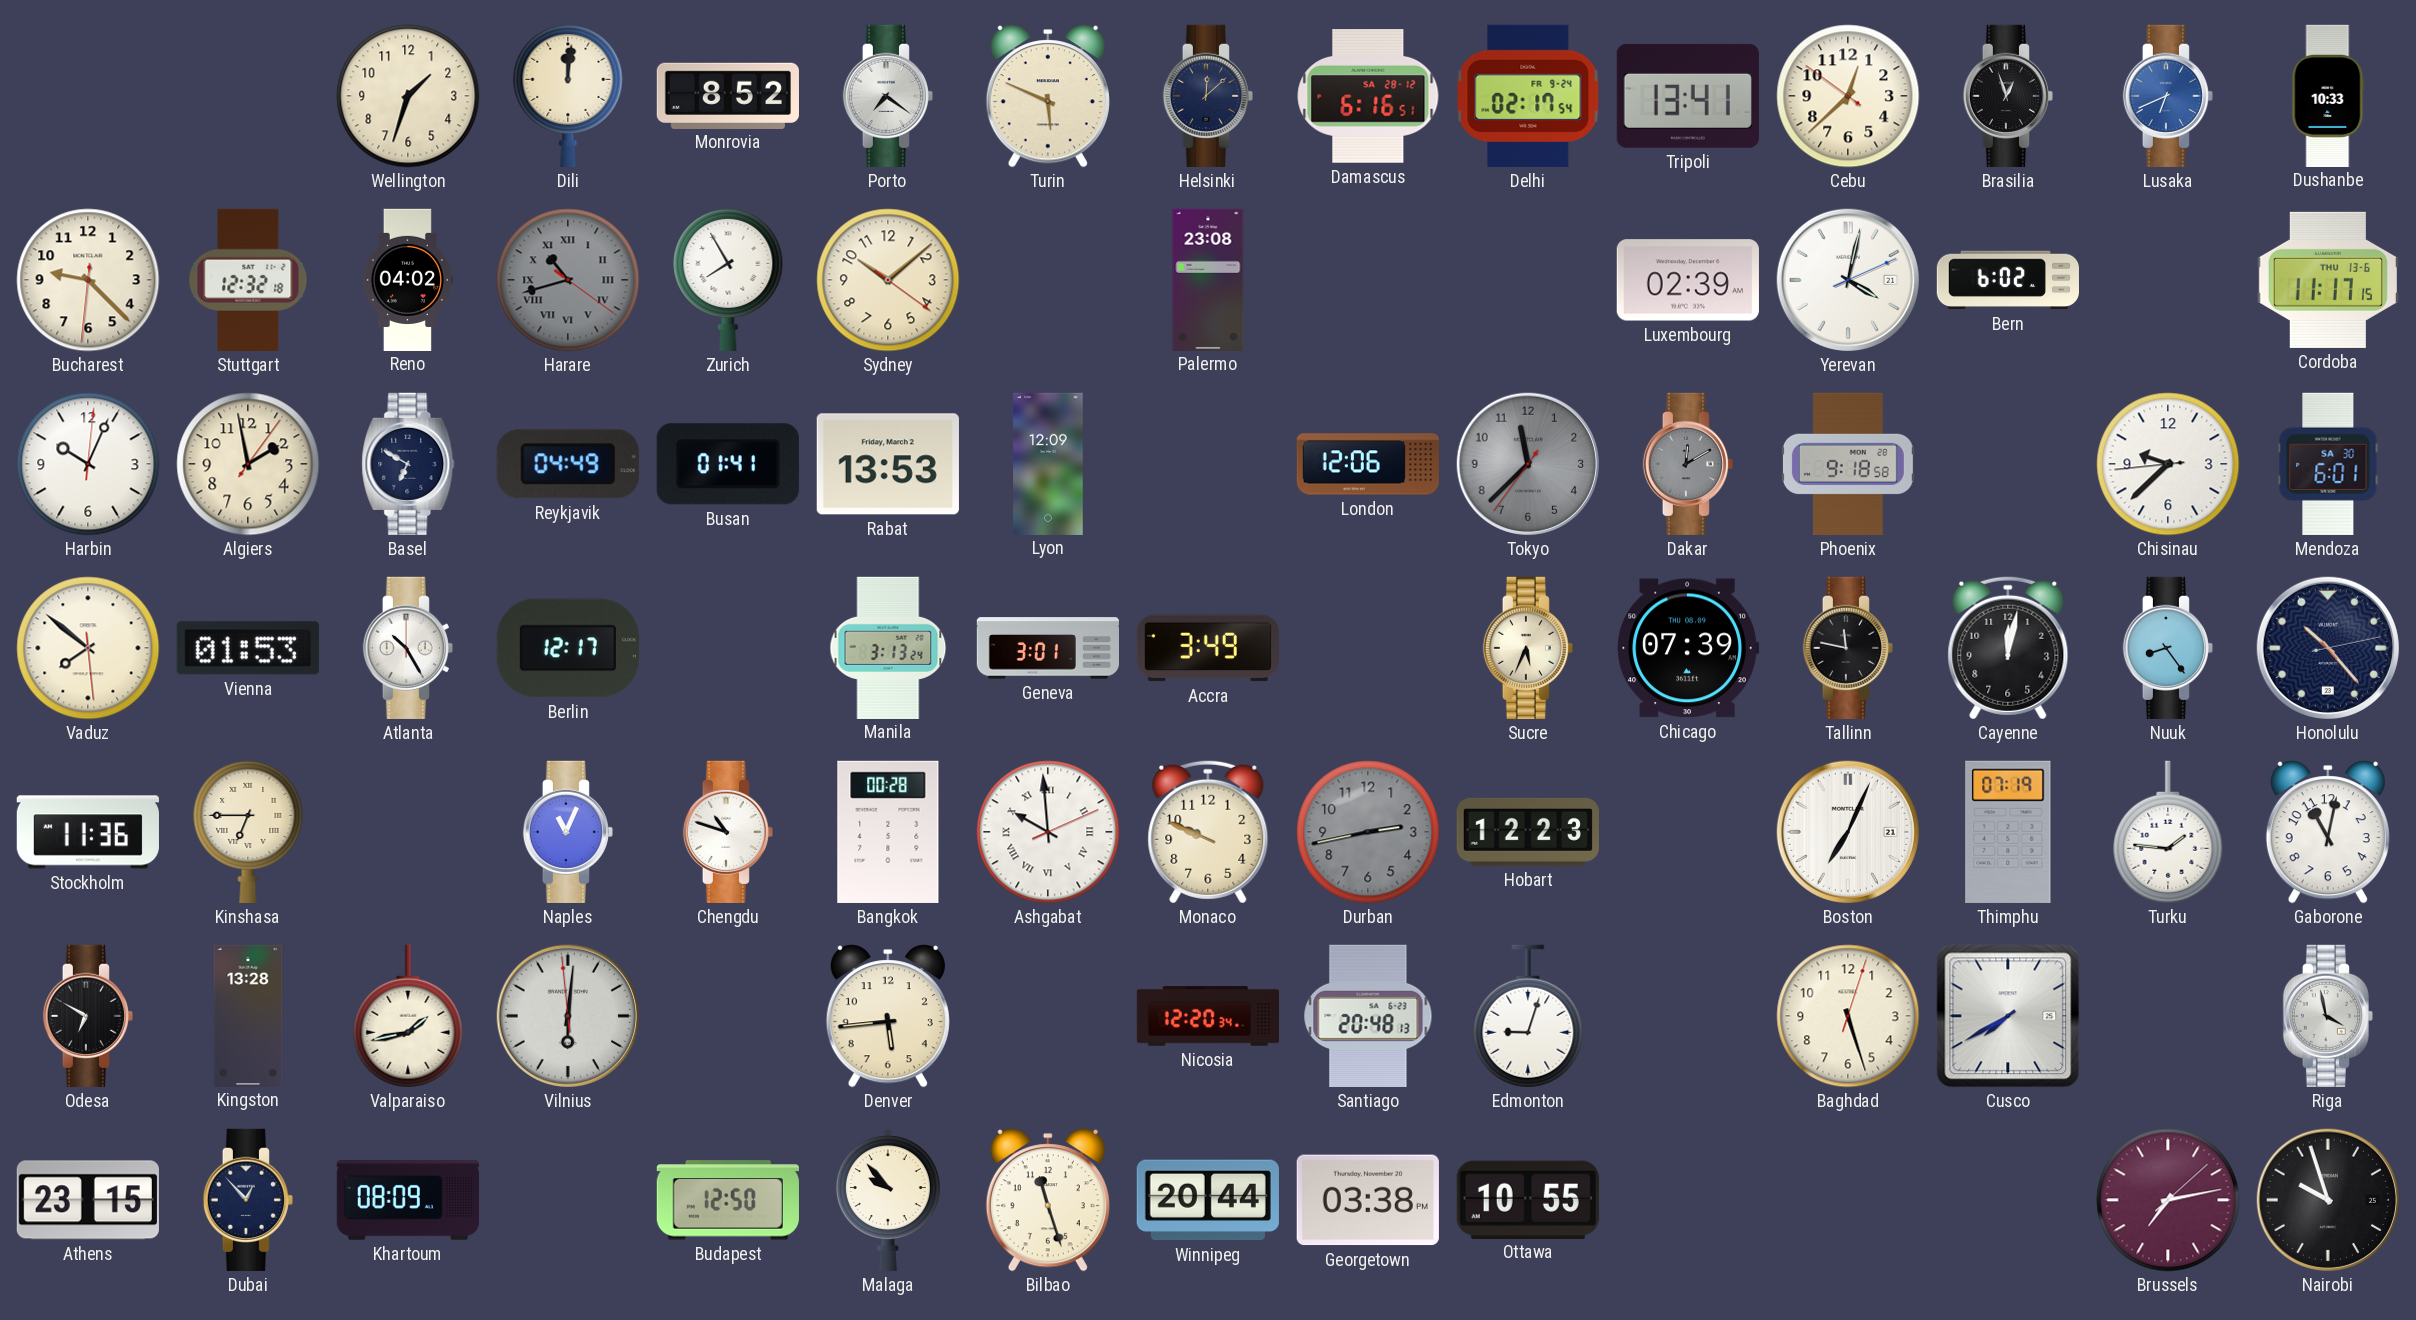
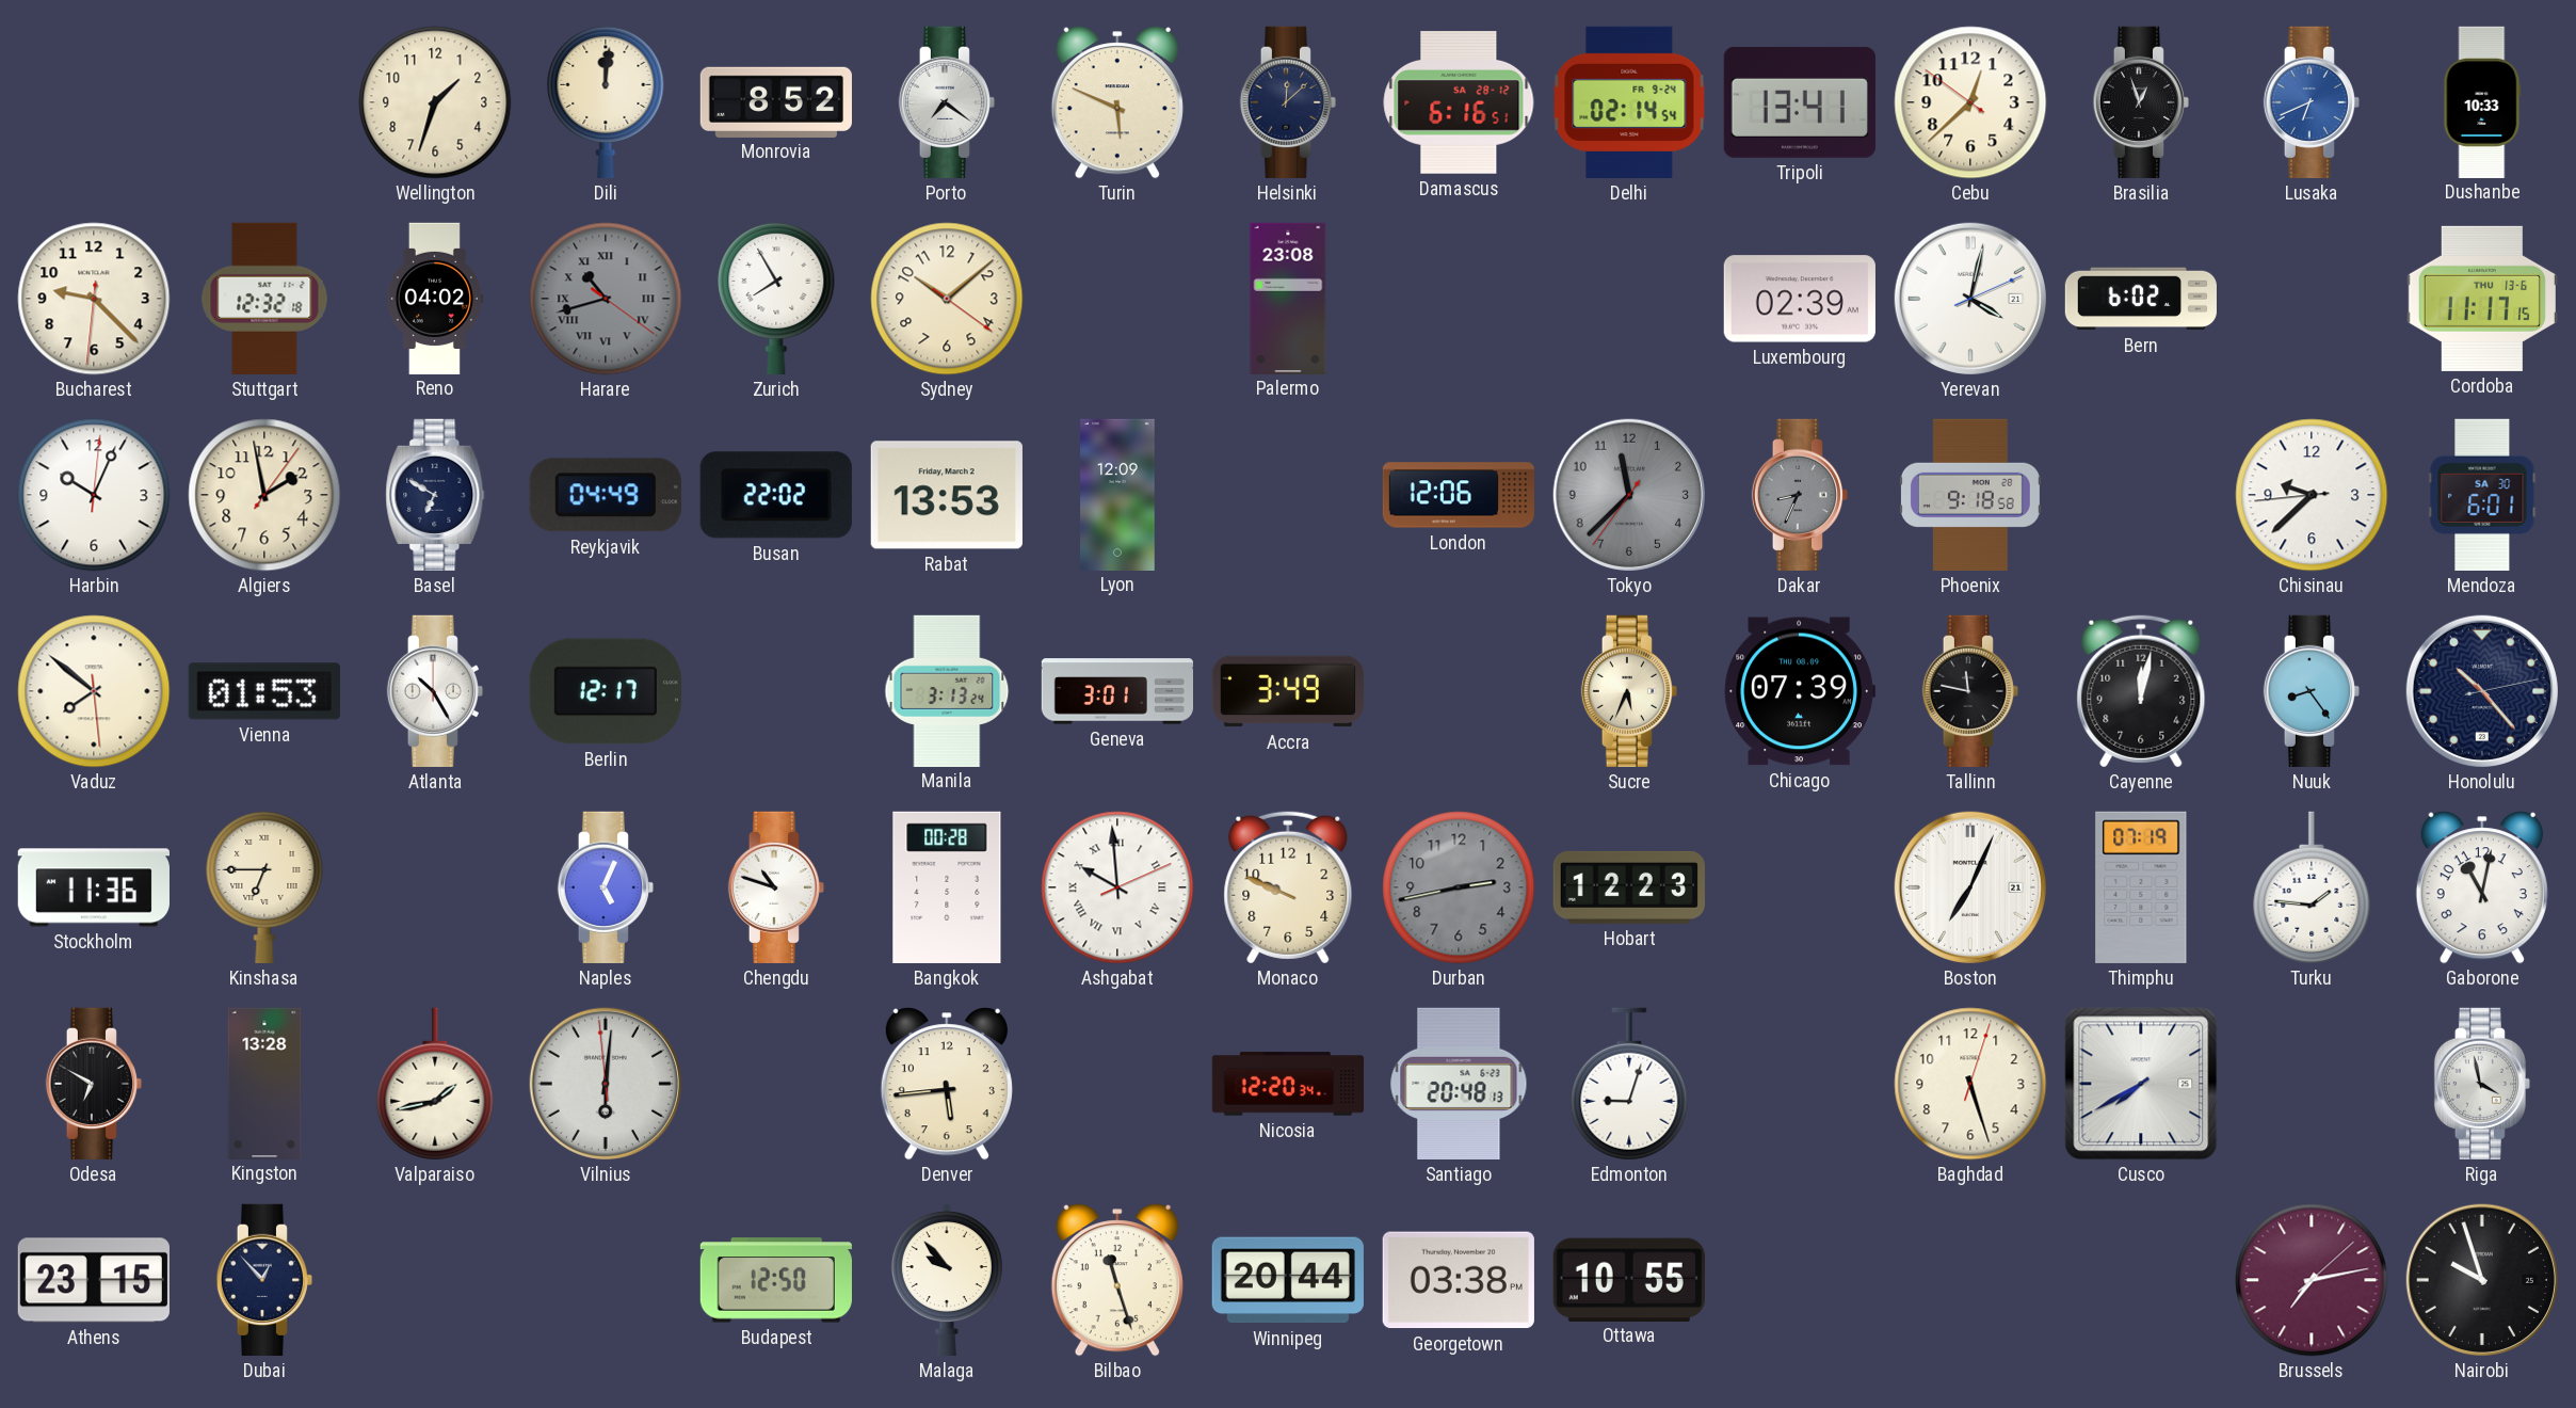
Delhi: 02:17 -> 02:14
Busan: 01:41 -> 22:02
Dakar: 12:10 -> 8:34
Naples: 11:04 -> 5:04
Khartoum: 08:09 -> none
